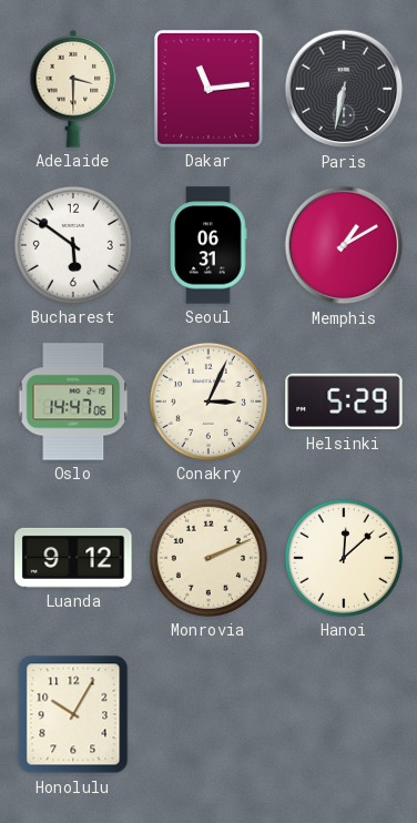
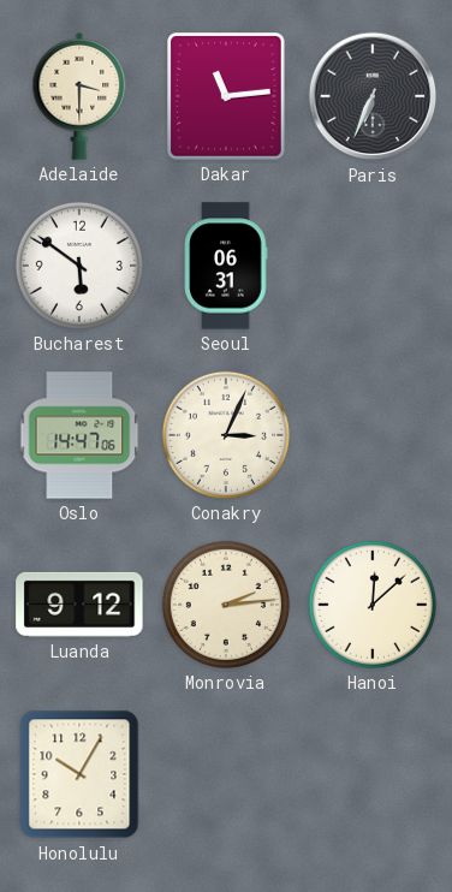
Paris: 6:32 -> 6:34
Memphis: 1:10 -> none
Helsinki: 5:29 -> none
Monrovia: 2:11 -> 2:14
